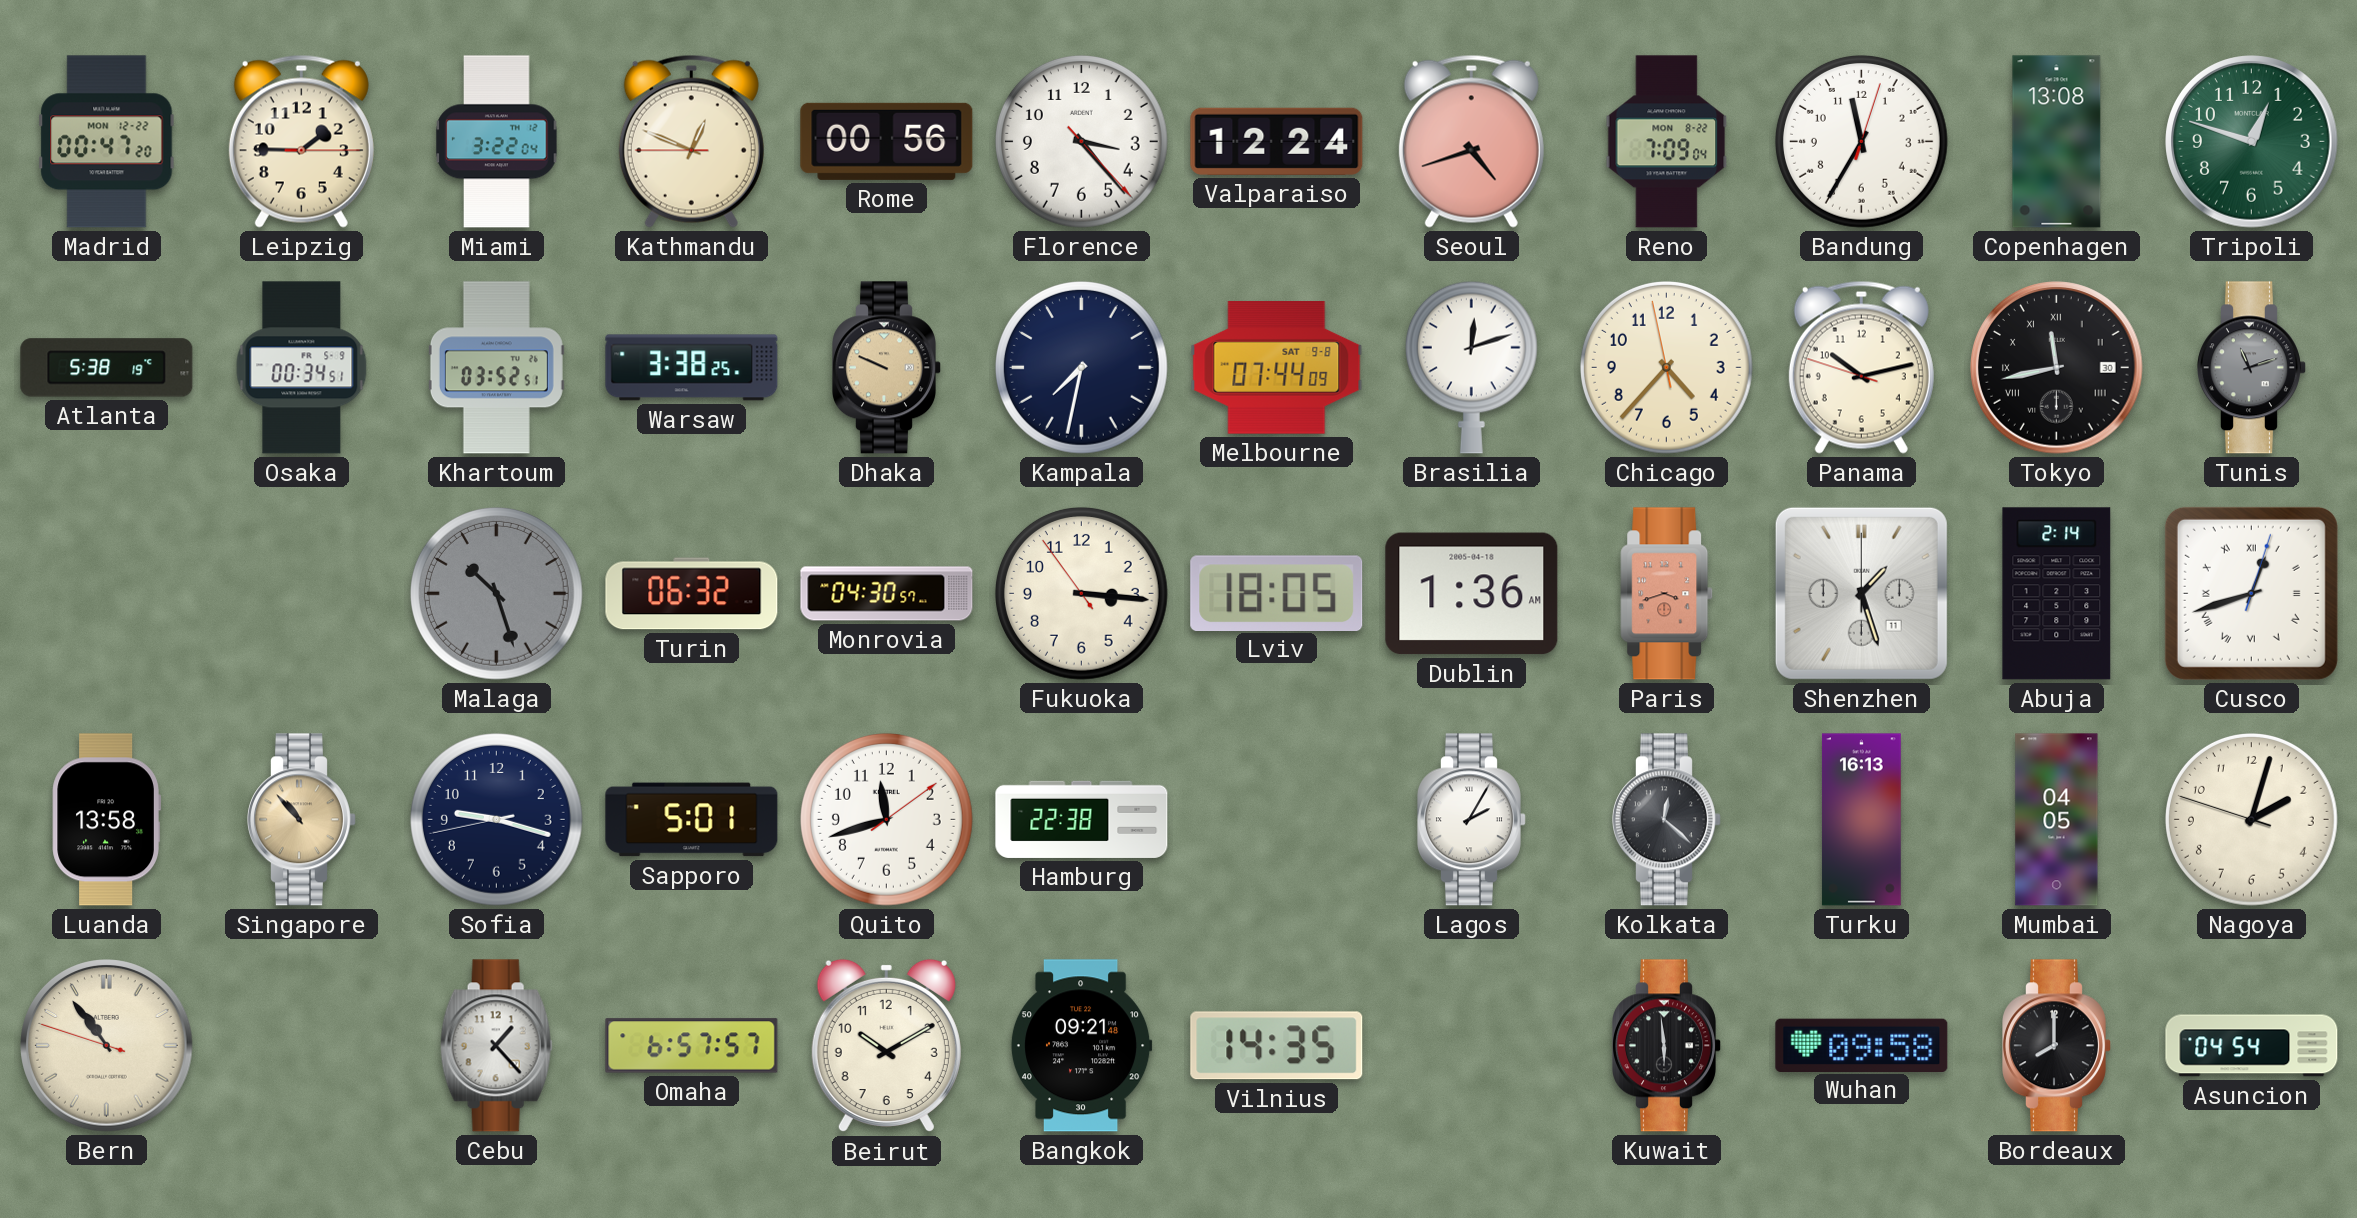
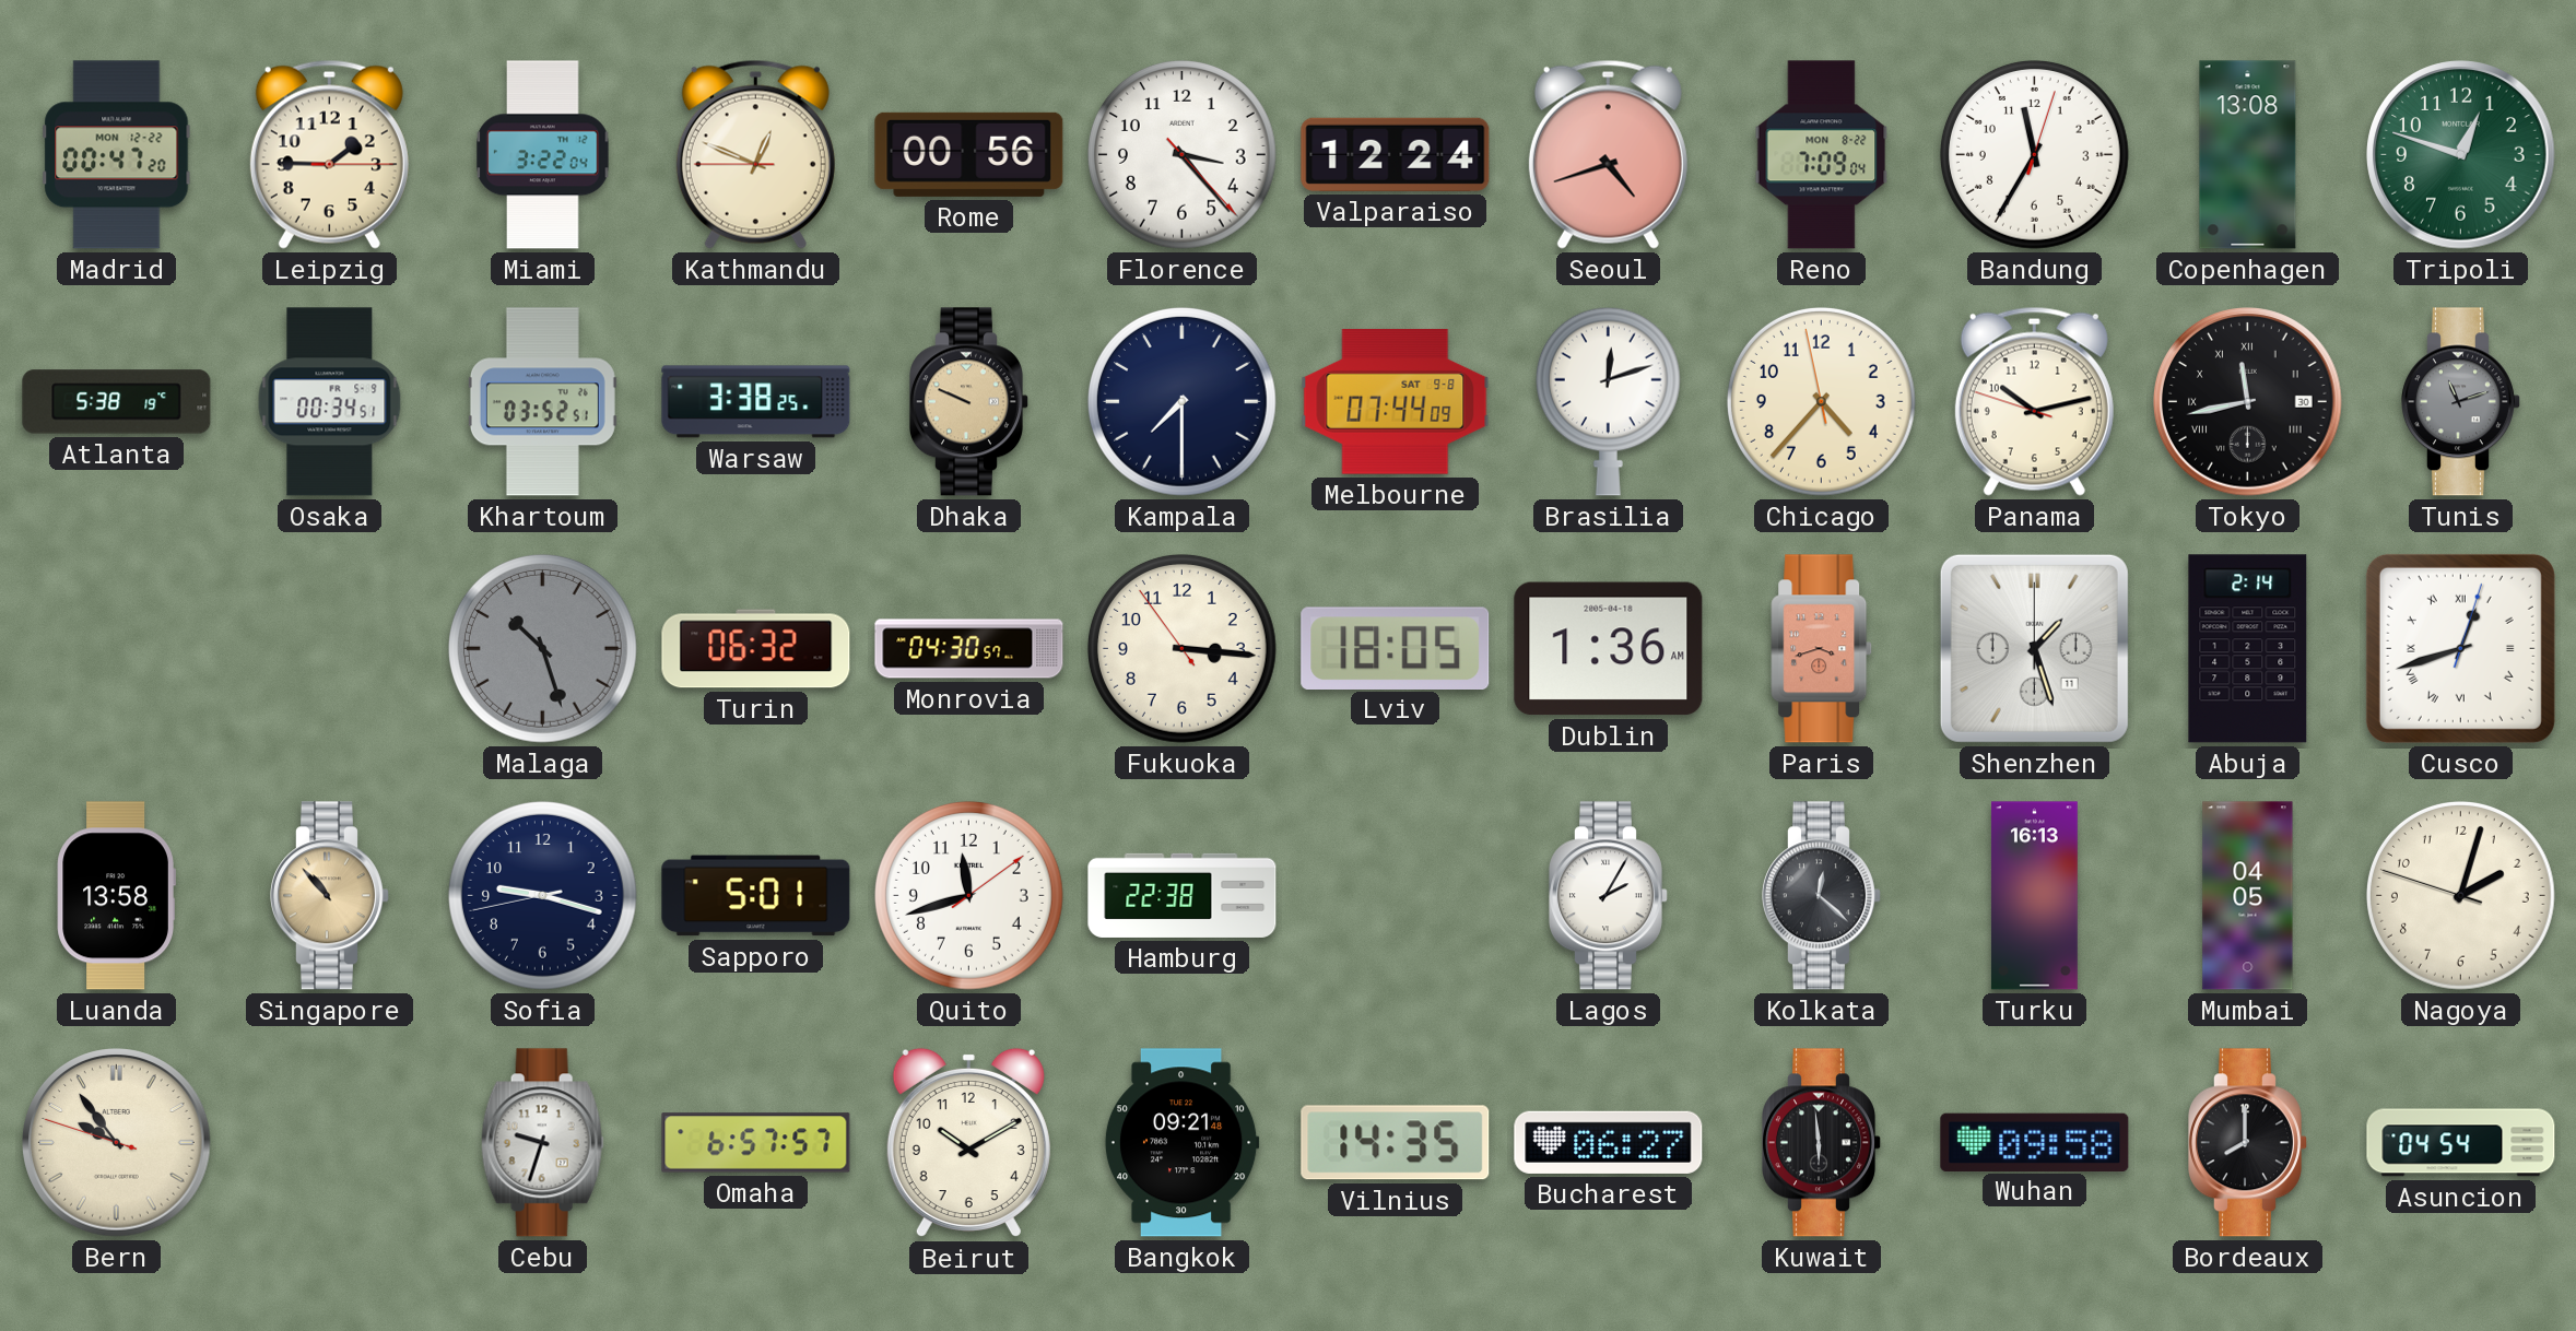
Kampala: 7:32 -> 7:30
Bern: 10:53 -> 9:53
Cebu: 1:23 -> 9:33
Bucharest: none -> 06:27
